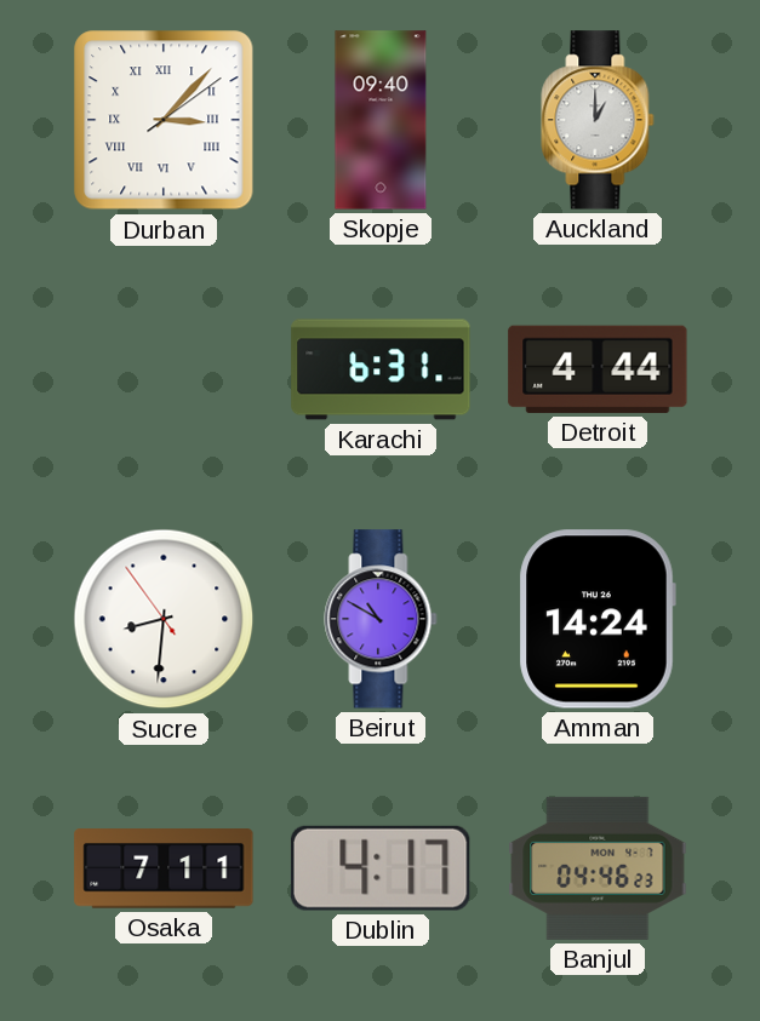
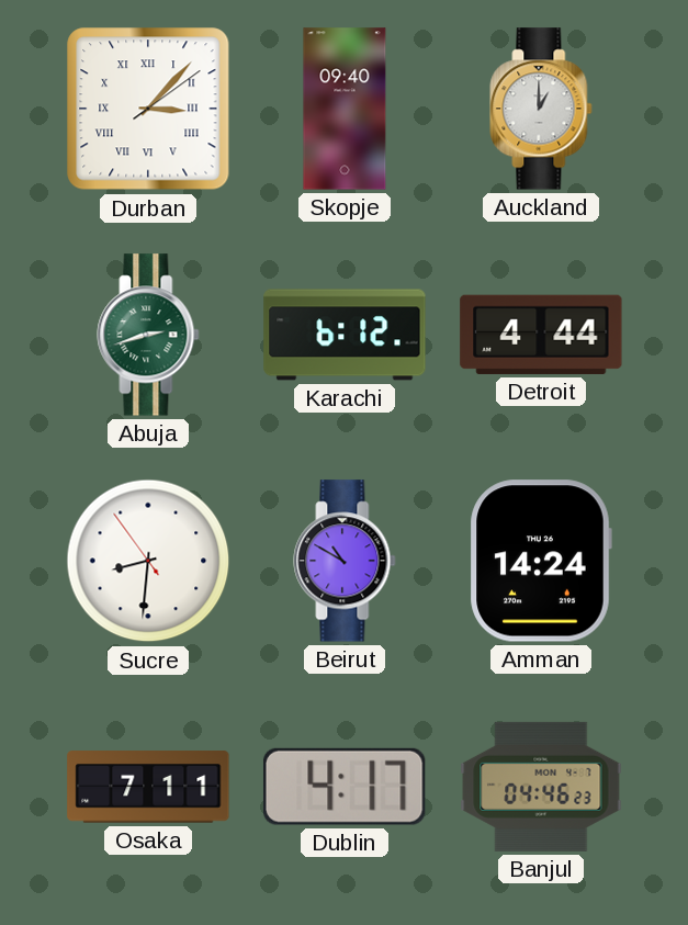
Abuja: none -> 2:42
Karachi: 6:31 -> 6:12
